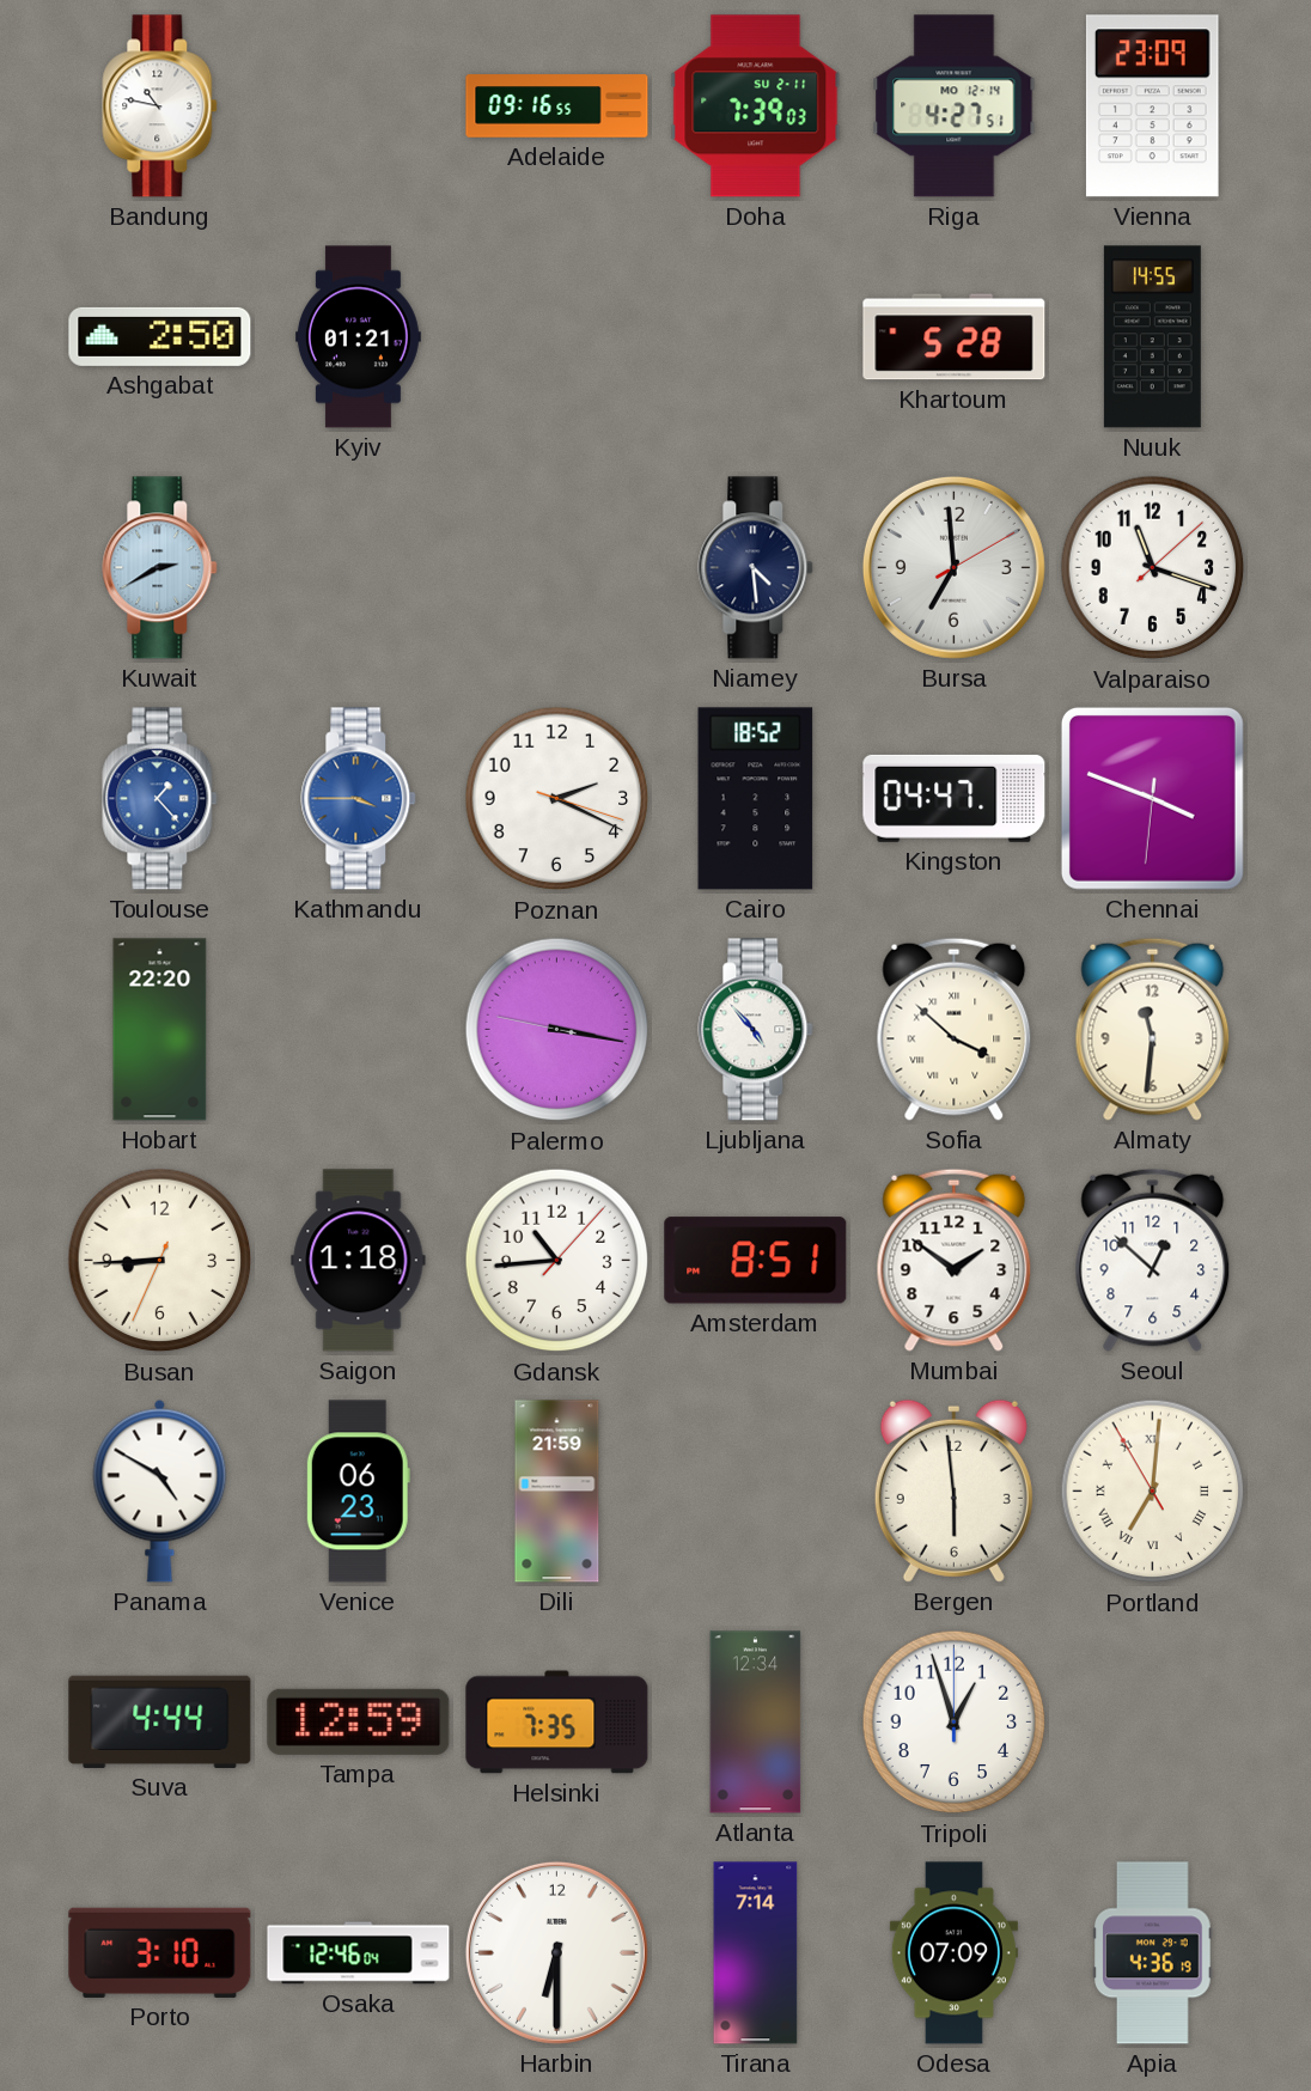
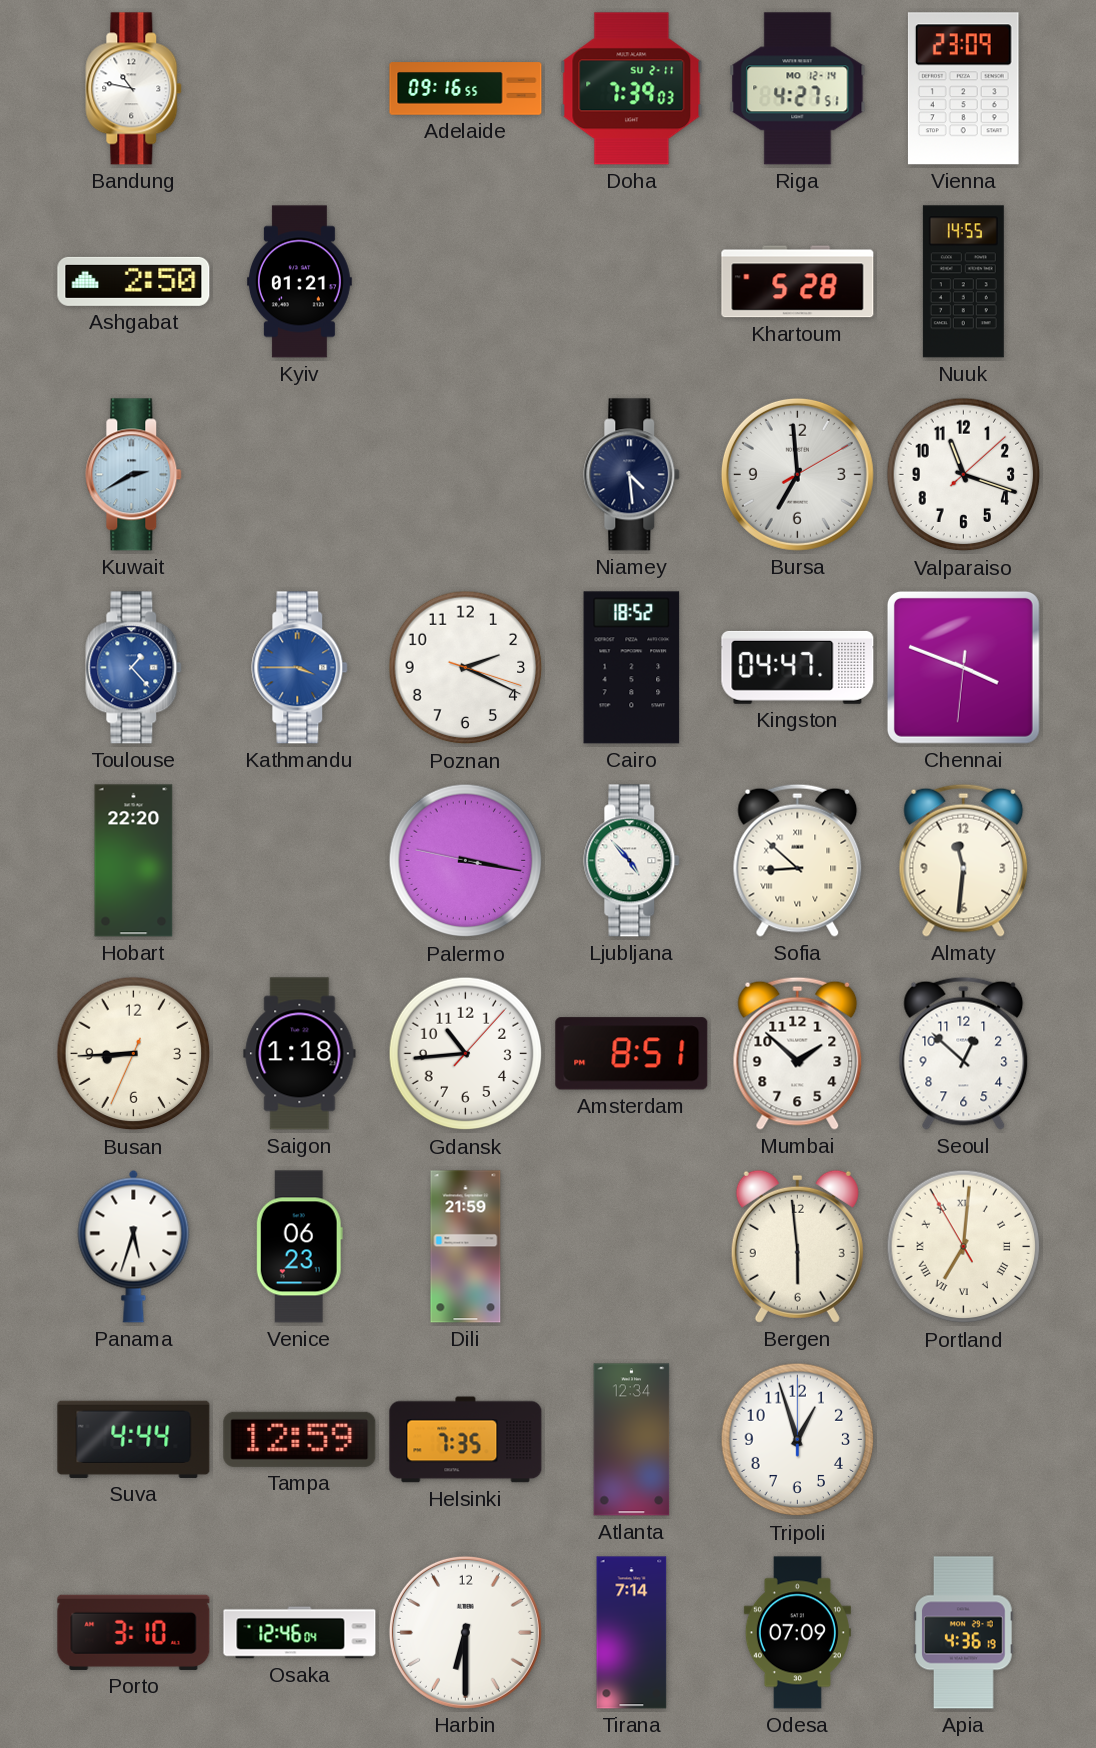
Sofia: 3:52 -> 8:52
Mumbai: 1:51 -> 1:52
Panama: 4:50 -> 5:33
